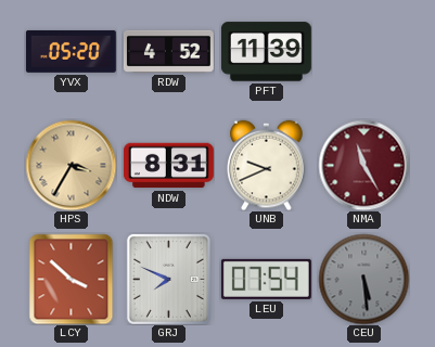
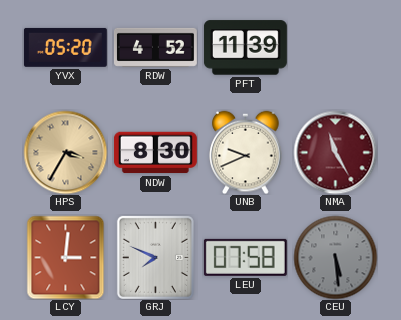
NDW: 8:31 -> 8:30
LCY: 3:52 -> 3:01
LEU: 07:54 -> 07:58
